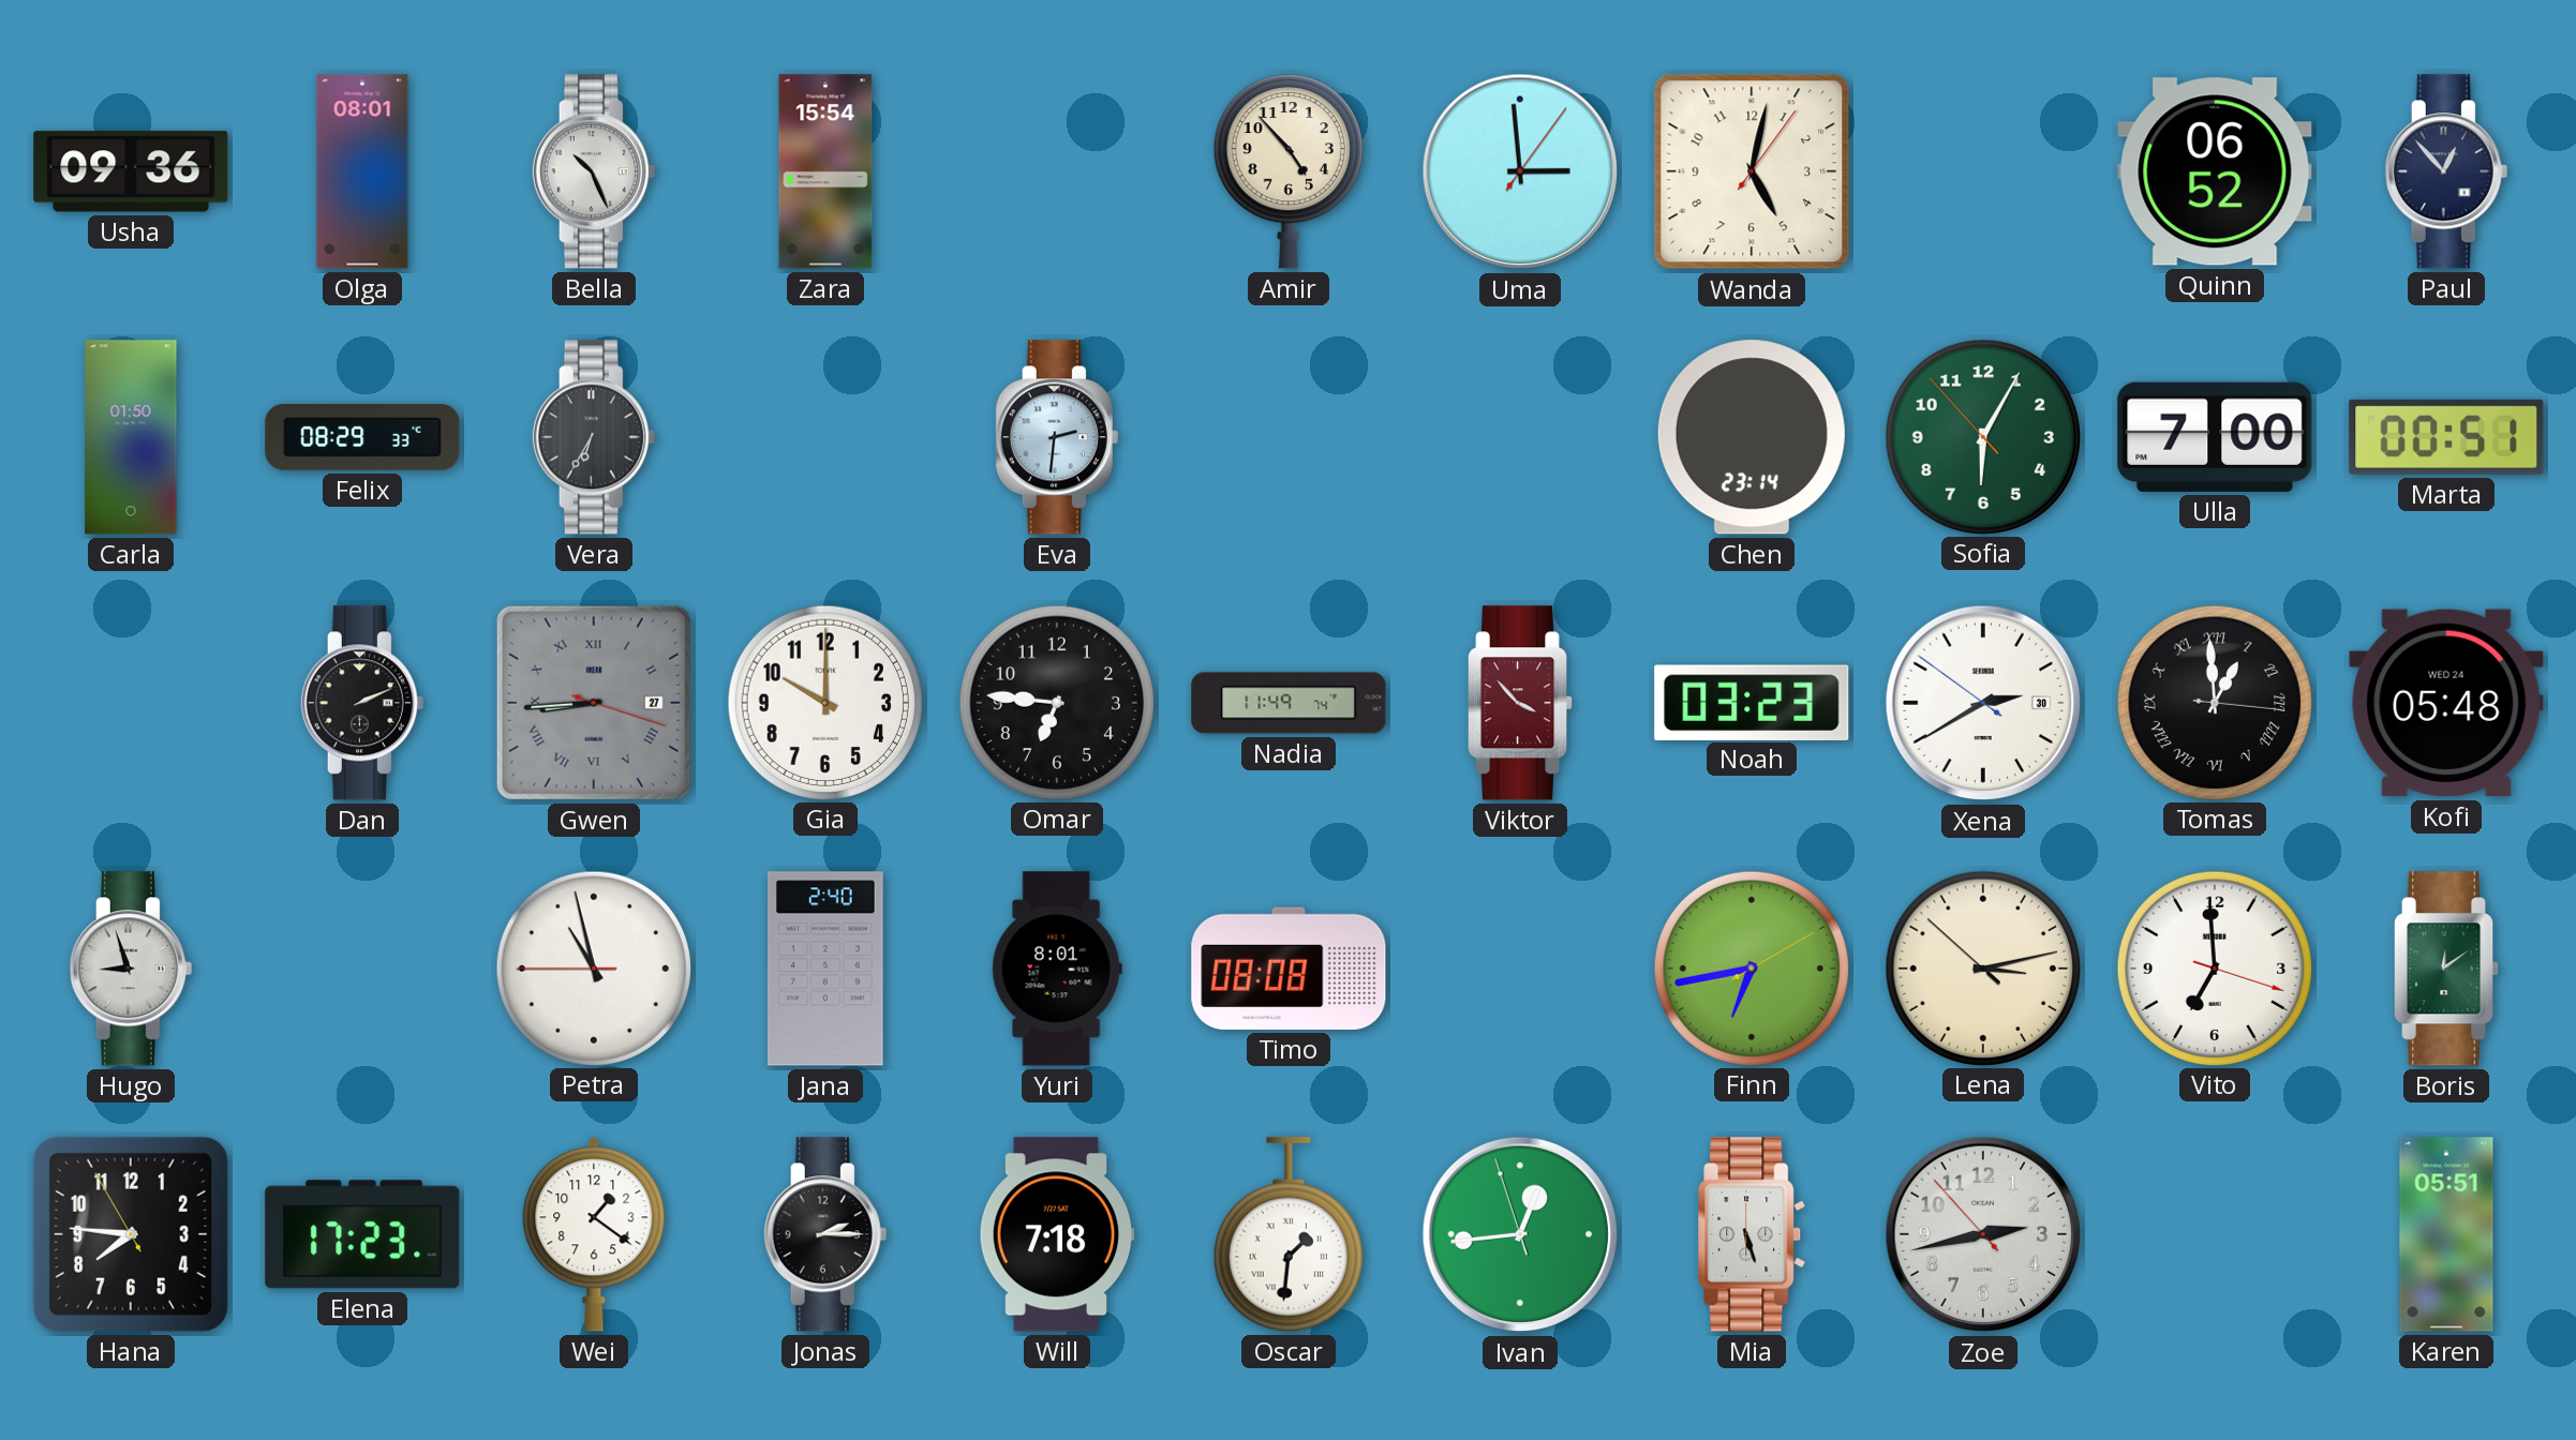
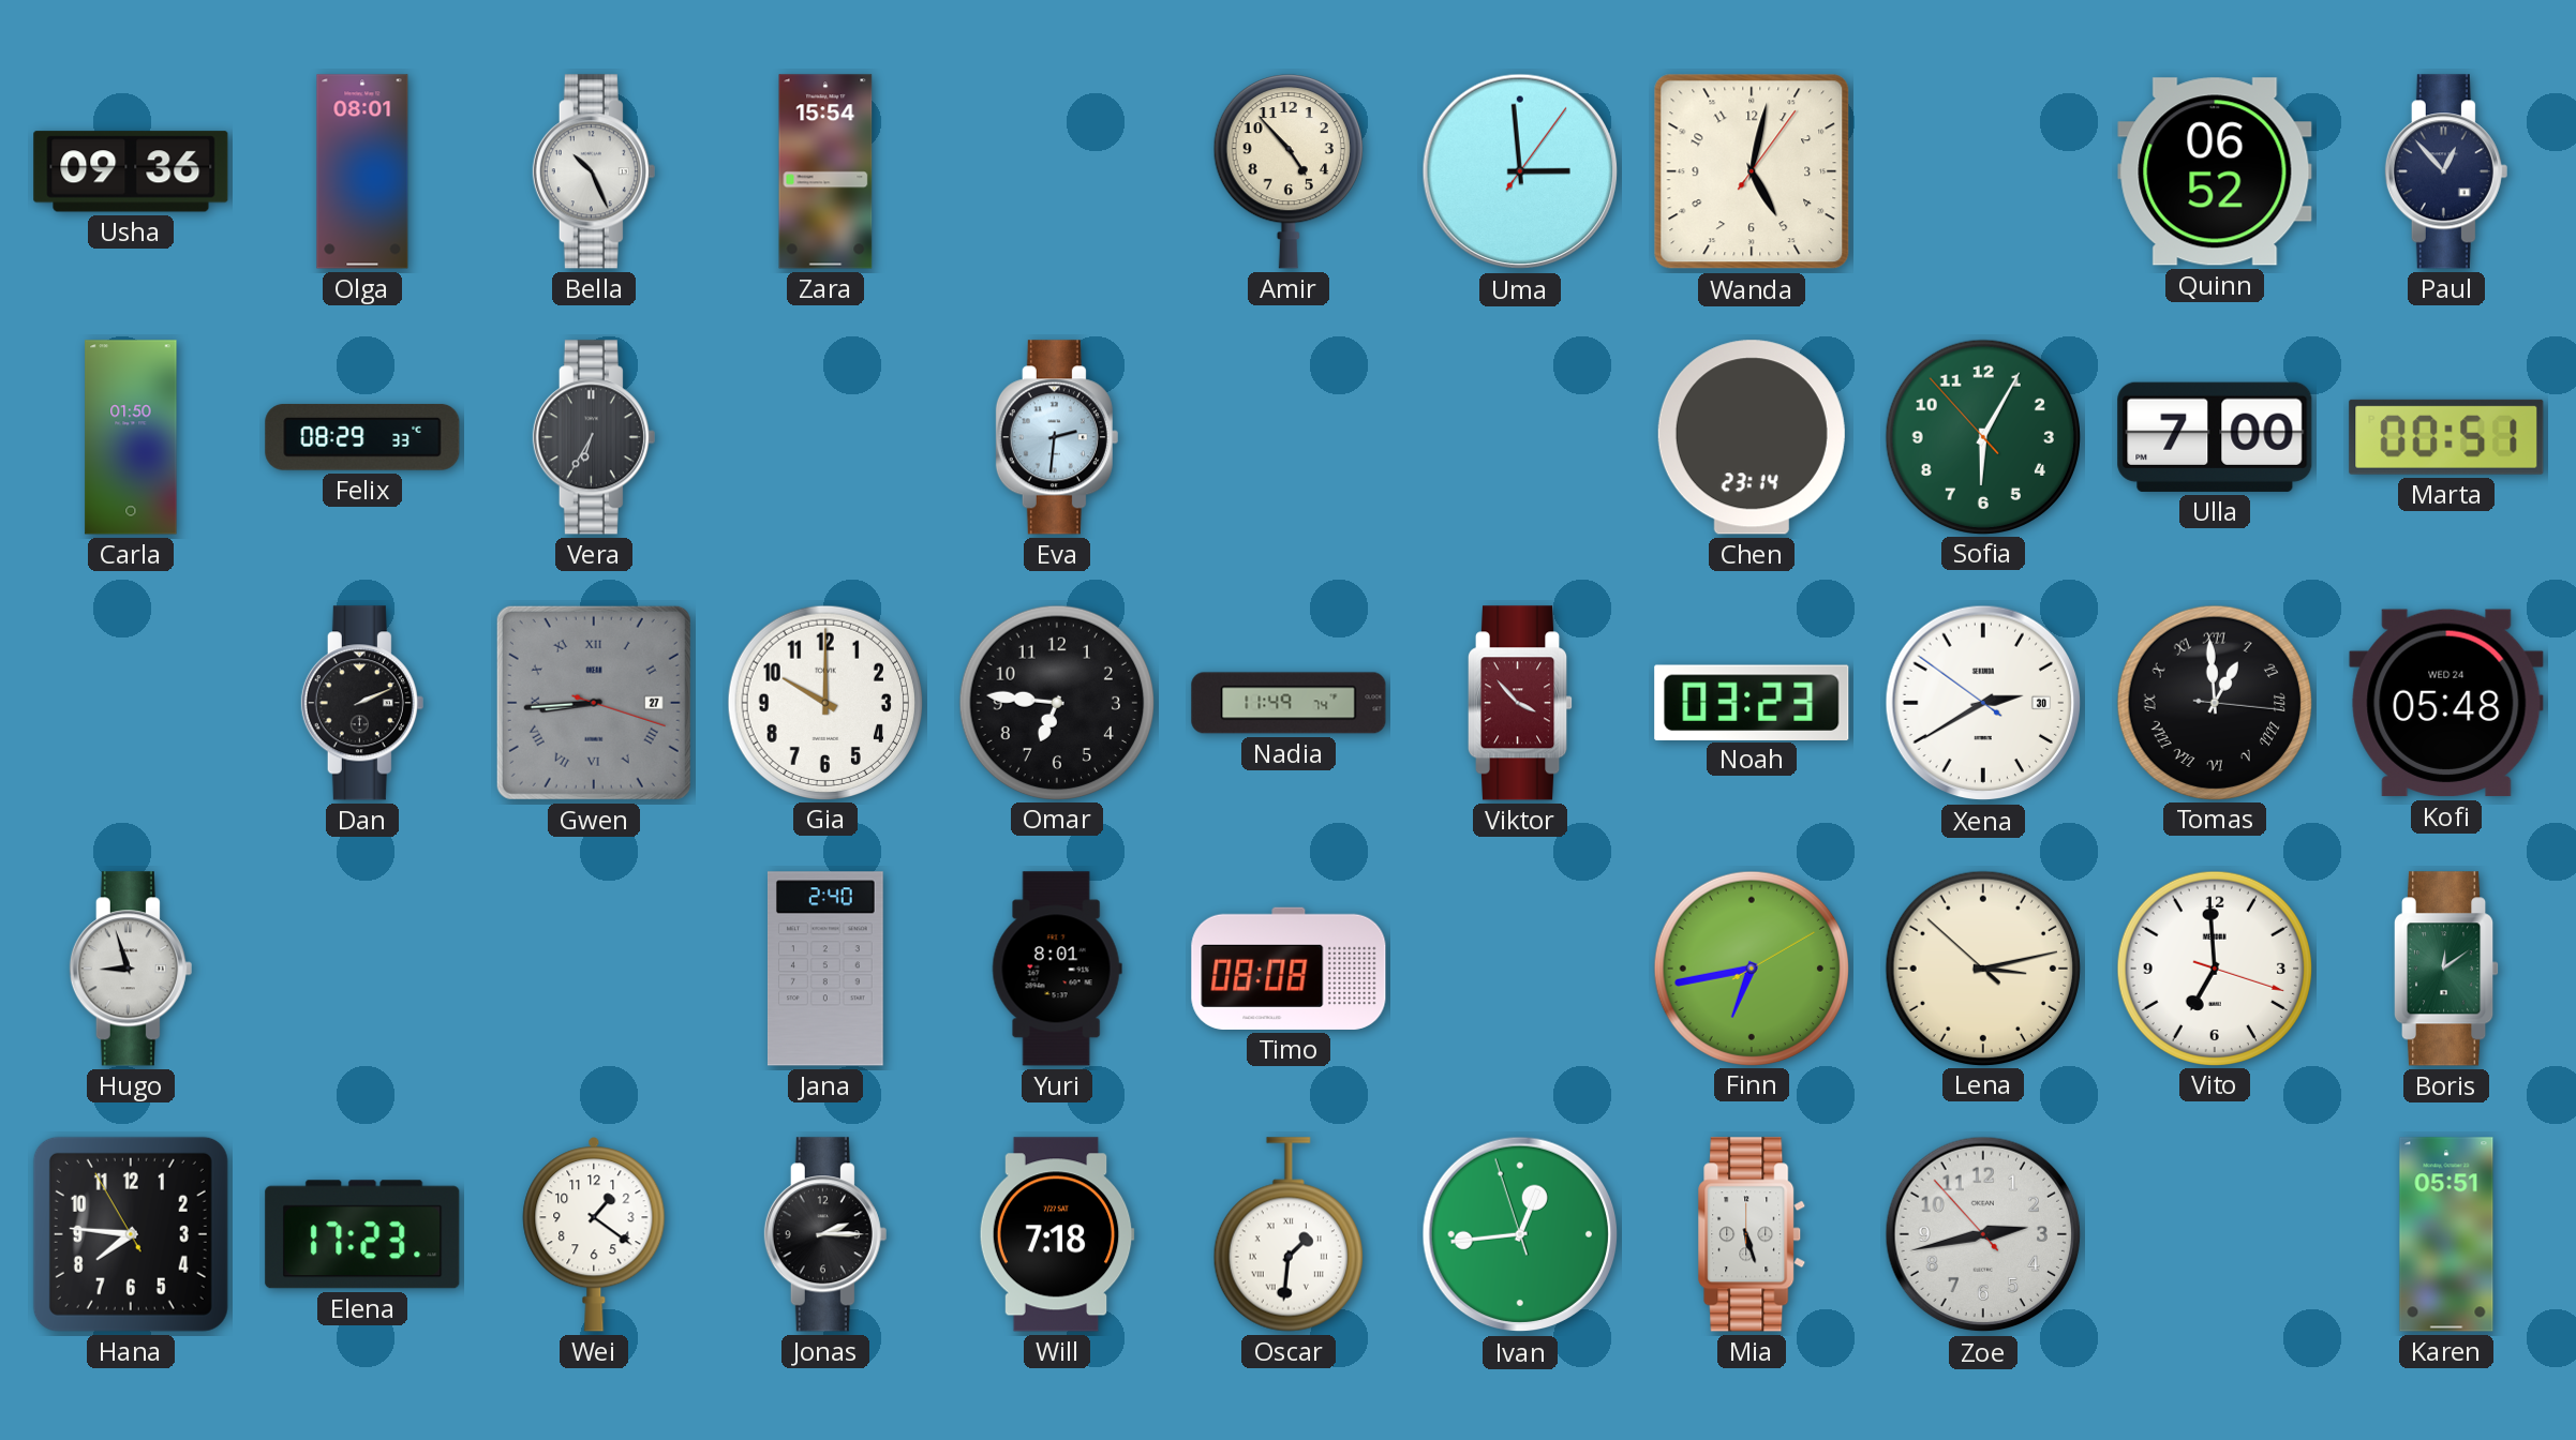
Petra: 10:57 -> none
